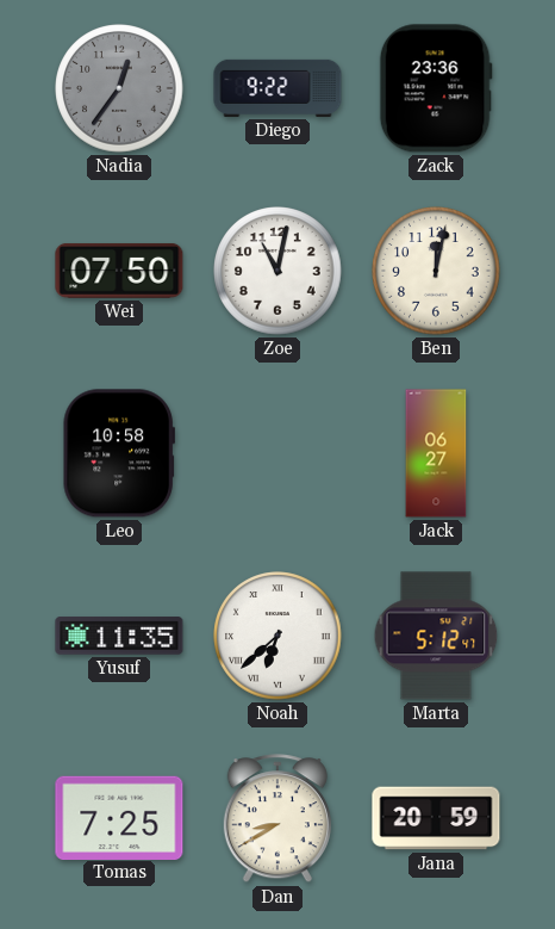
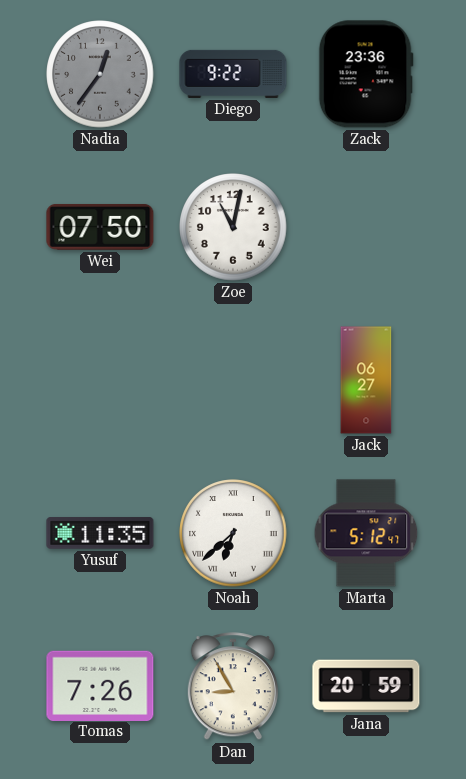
Ben: 12:02 -> none
Leo: 10:58 -> none
Tomas: 7:25 -> 7:26
Dan: 8:40 -> 8:55
